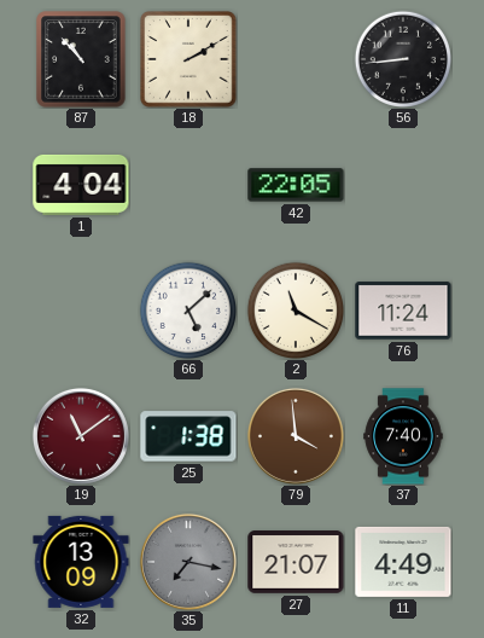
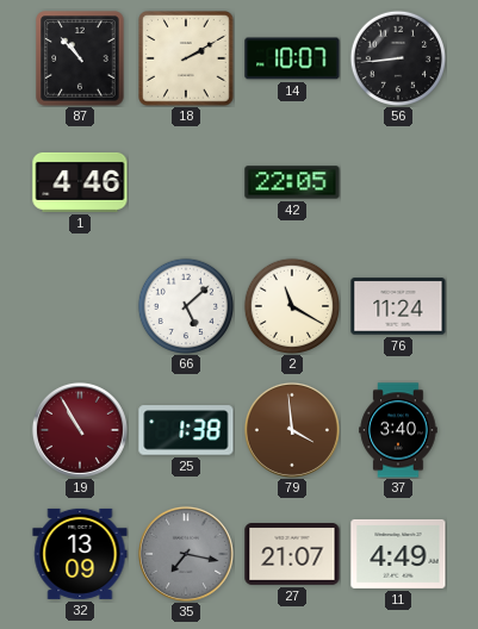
14: none -> 10:07
1: 4:04 -> 4:46
19: 11:09 -> 10:55
37: 7:40 -> 3:40
